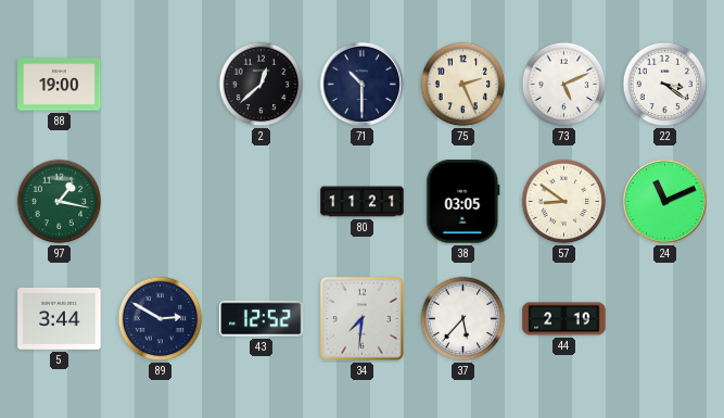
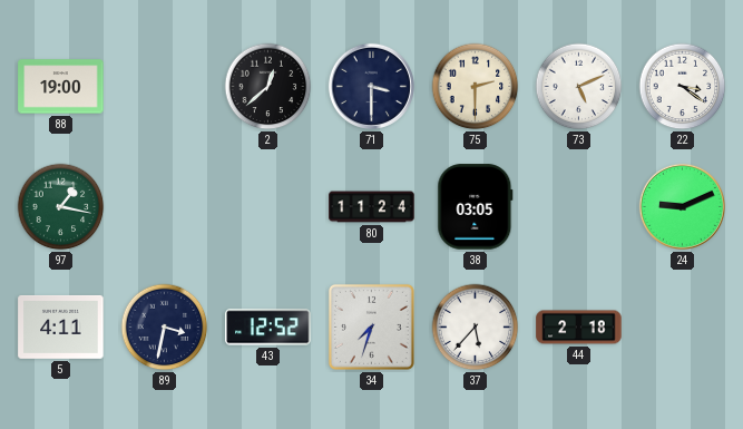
71: 10:30 -> 3:30
75: 2:26 -> 2:30
80: 11:21 -> 11:24
57: 8:51 -> none
24: 11:11 -> 9:11
5: 3:44 -> 4:11
89: 2:50 -> 3:32
34: 7:31 -> 7:33
44: 2:19 -> 2:18
